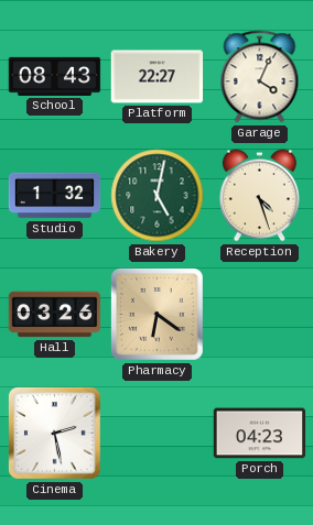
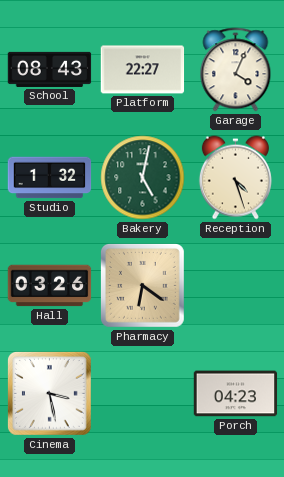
Cinema: 2:28 -> 3:28
